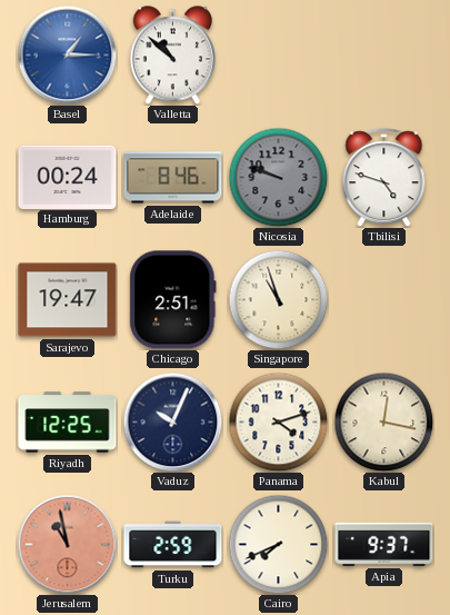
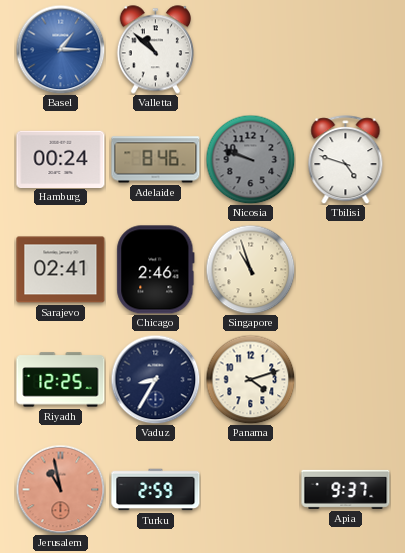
Sarajevo: 19:47 -> 02:41
Chicago: 2:51 -> 2:46
Vaduz: 10:04 -> 8:35
Kabul: 12:17 -> none
Cairo: 7:41 -> none
